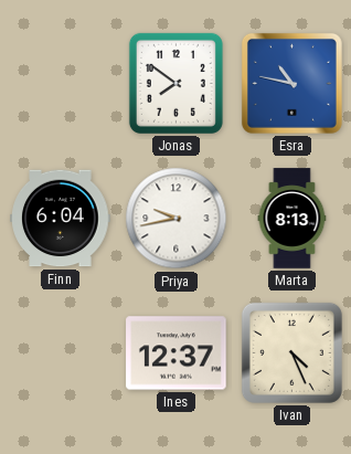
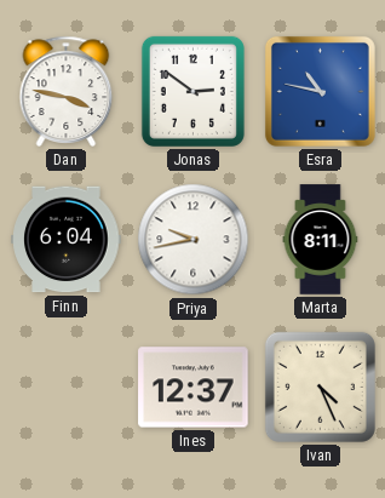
Dan: none -> 3:47
Jonas: 7:51 -> 2:51
Marta: 8:13 -> 8:11
